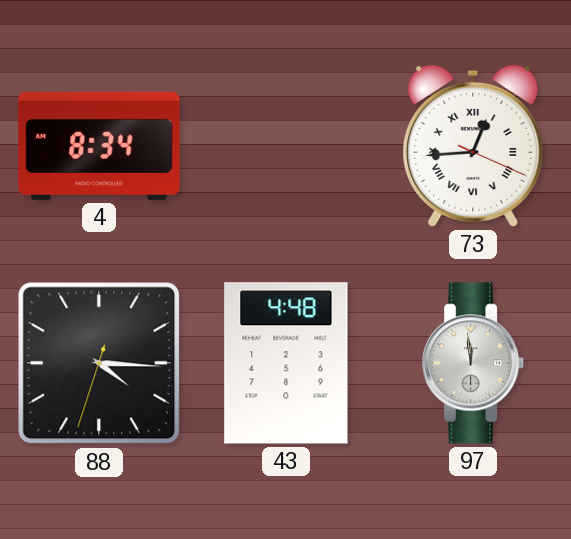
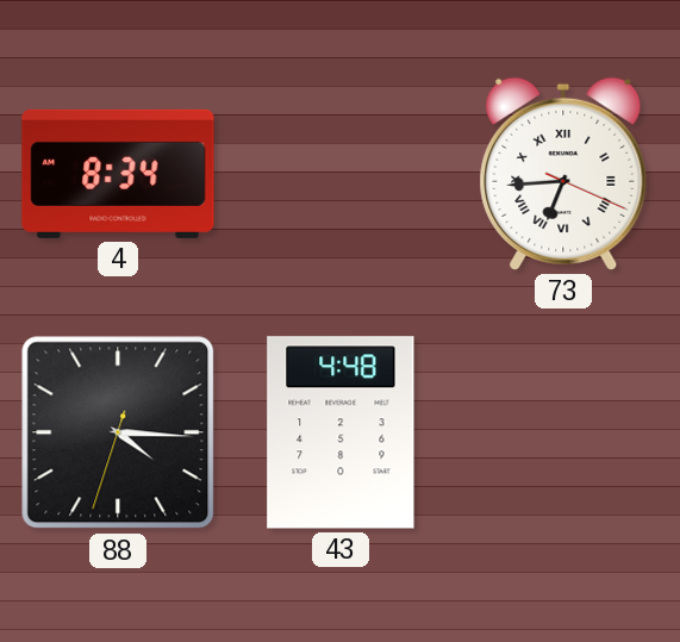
73: 12:44 -> 6:44
97: 11:59 -> none
